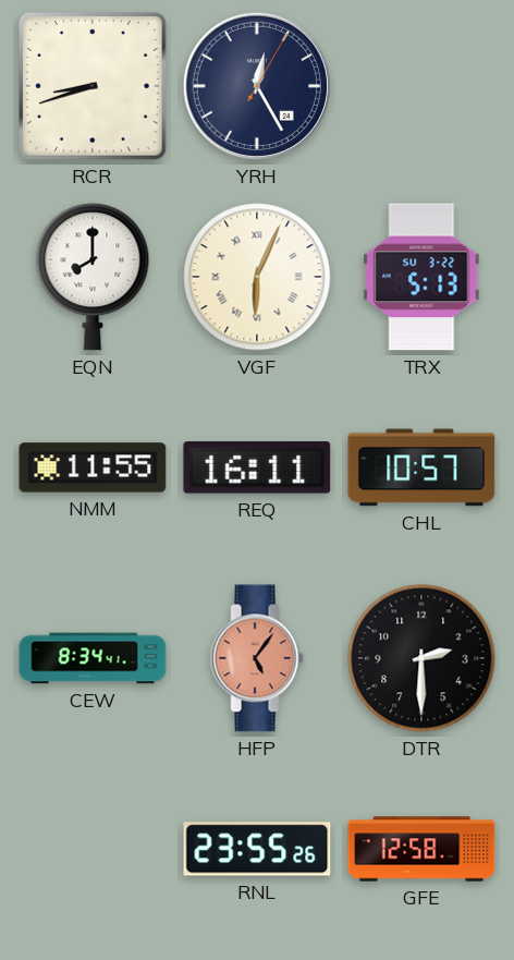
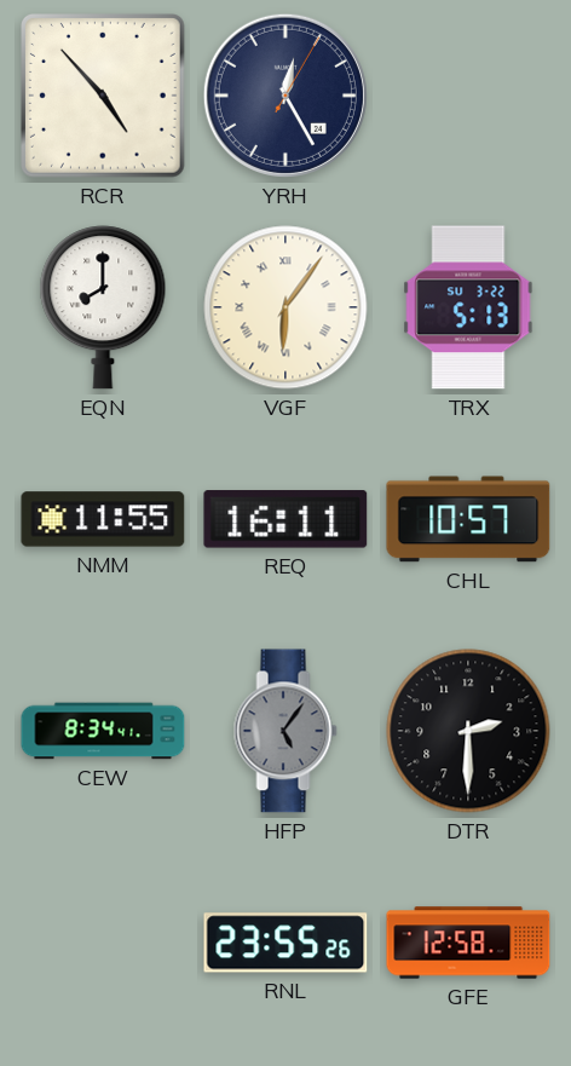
RCR: 8:42 -> 4:53
VGF: 6:04 -> 6:06
HFP dial: salmon -> grey
